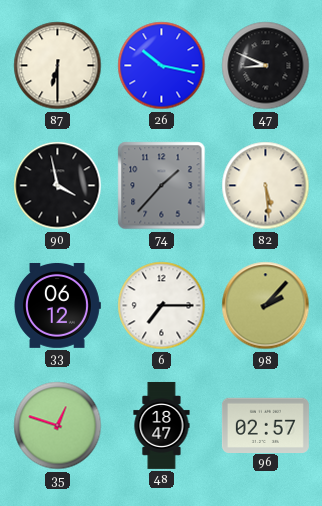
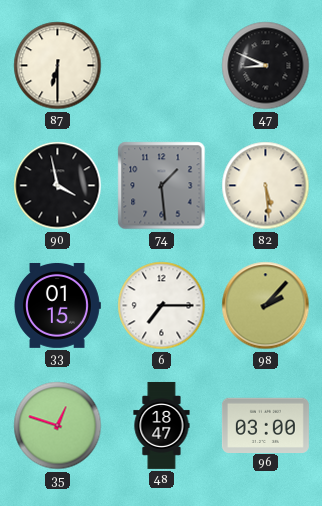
26: 10:17 -> none
74: 1:37 -> 1:29
33: 06:12 -> 01:15
96: 02:57 -> 03:00
